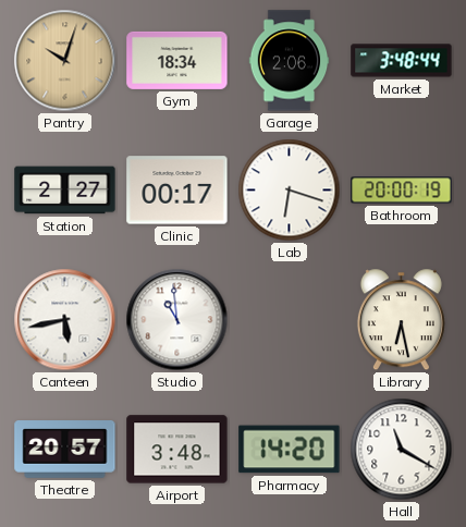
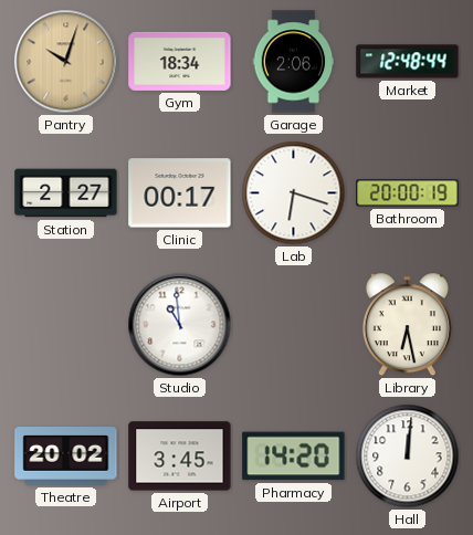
Market: 3:48 -> 12:48
Canteen: 5:43 -> none
Theatre: 20:57 -> 20:02
Airport: 3:48 -> 3:45
Hall: 11:20 -> 12:01
